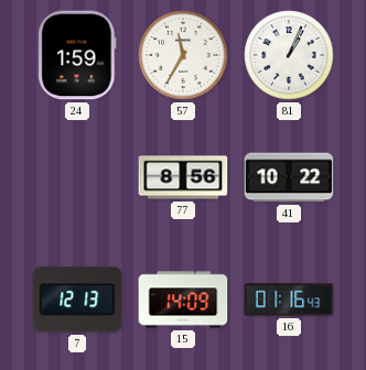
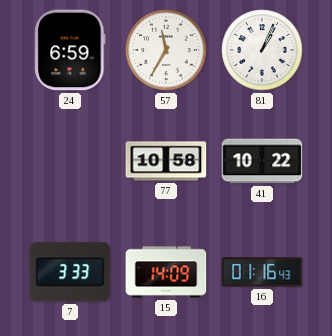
24: 1:59 -> 6:59
77: 8:56 -> 10:58
7: 12:13 -> 3:33
